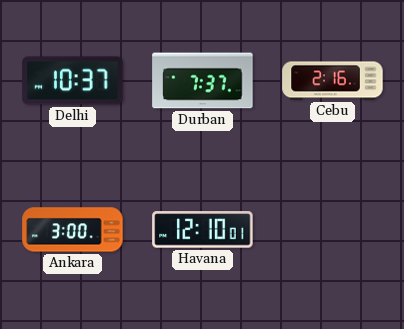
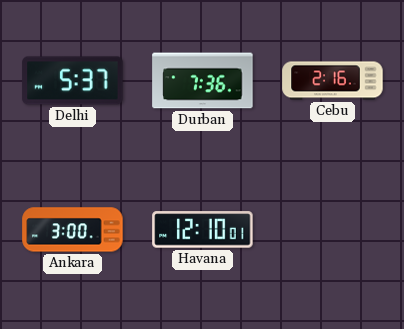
Delhi: 10:37 -> 5:37
Durban: 7:37 -> 7:36
